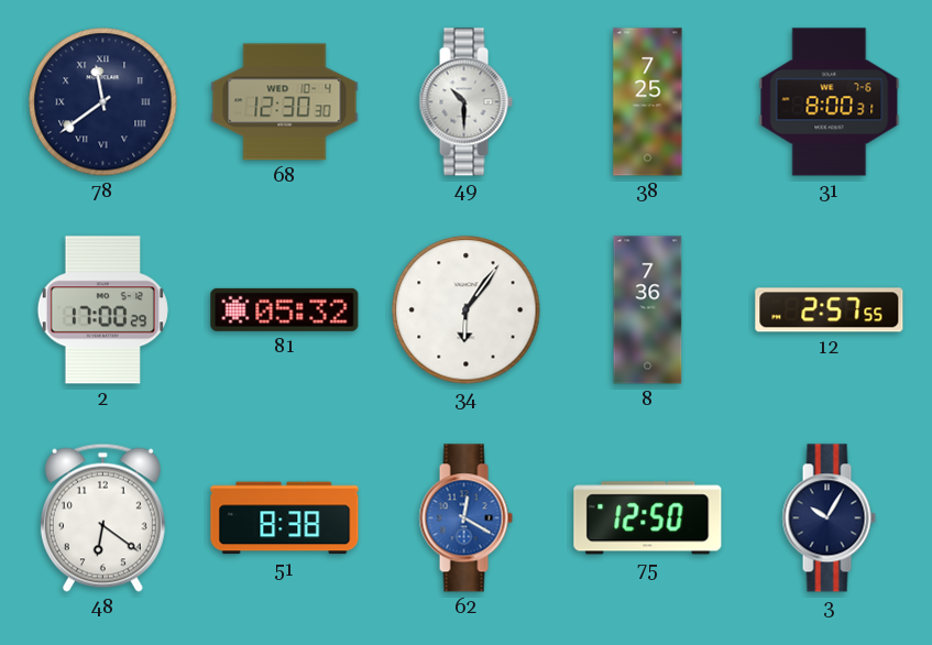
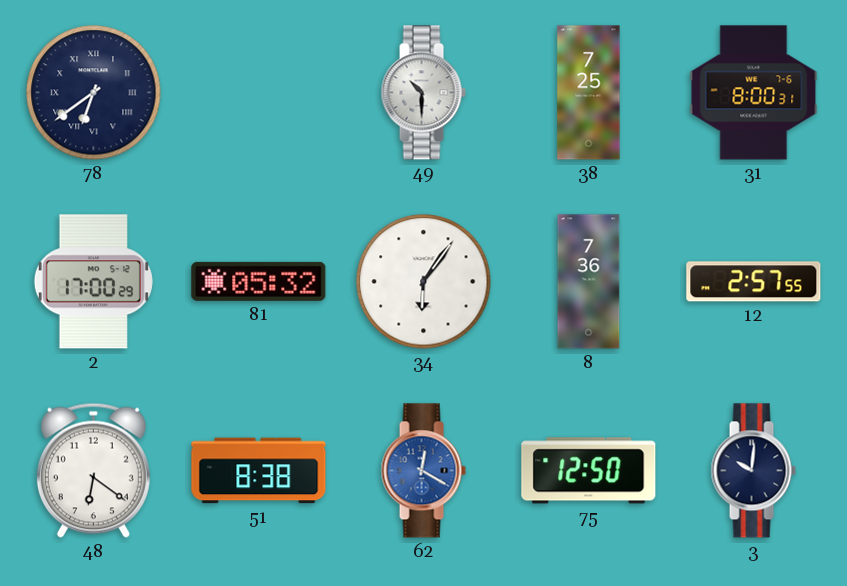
78: 11:39 -> 6:39
68: 12:30 -> none
3: 10:05 -> 10:01
